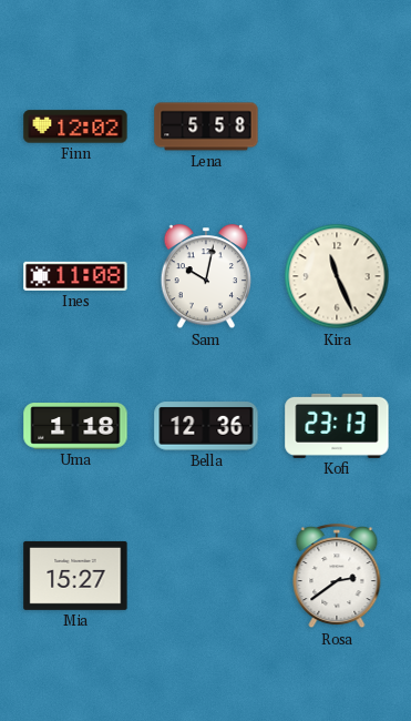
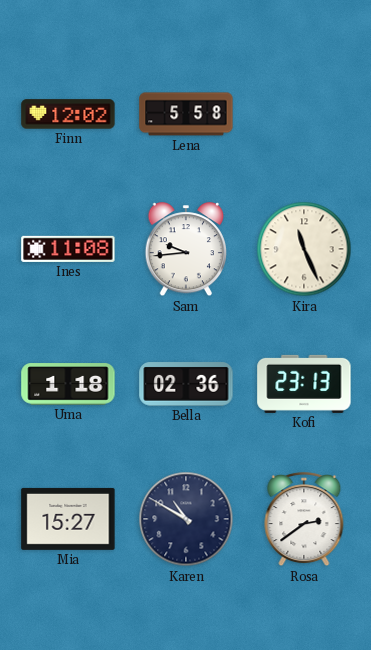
Sam: 10:02 -> 9:44
Bella: 12:36 -> 02:36
Karen: none -> 10:50
